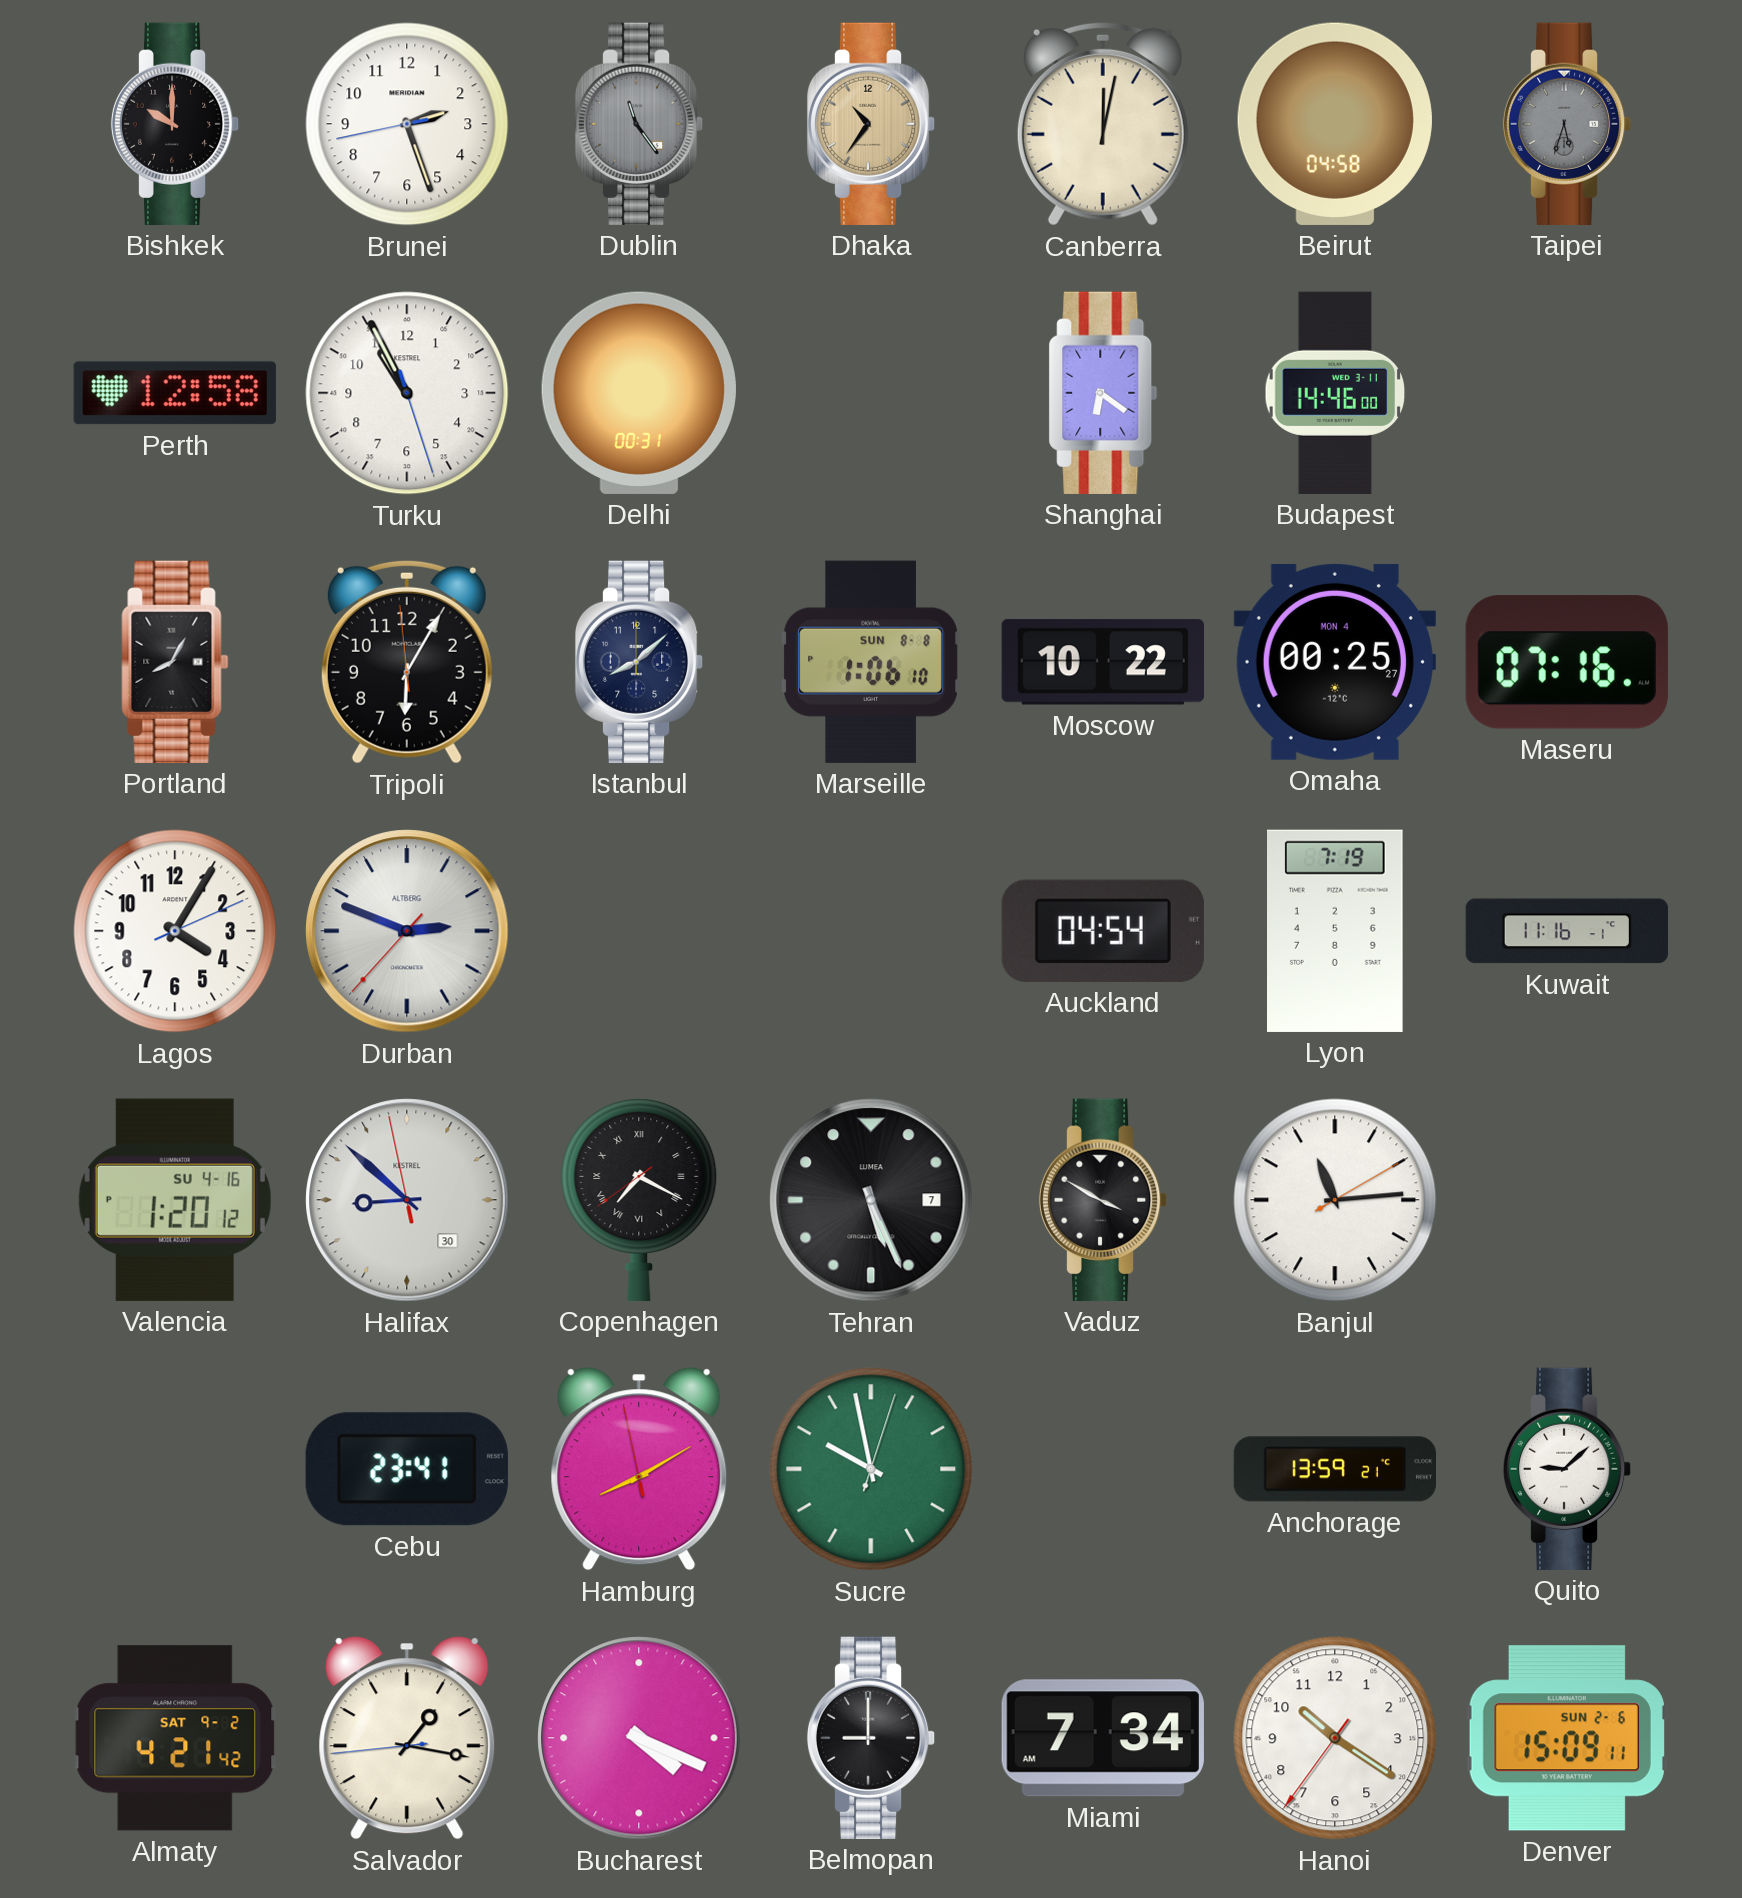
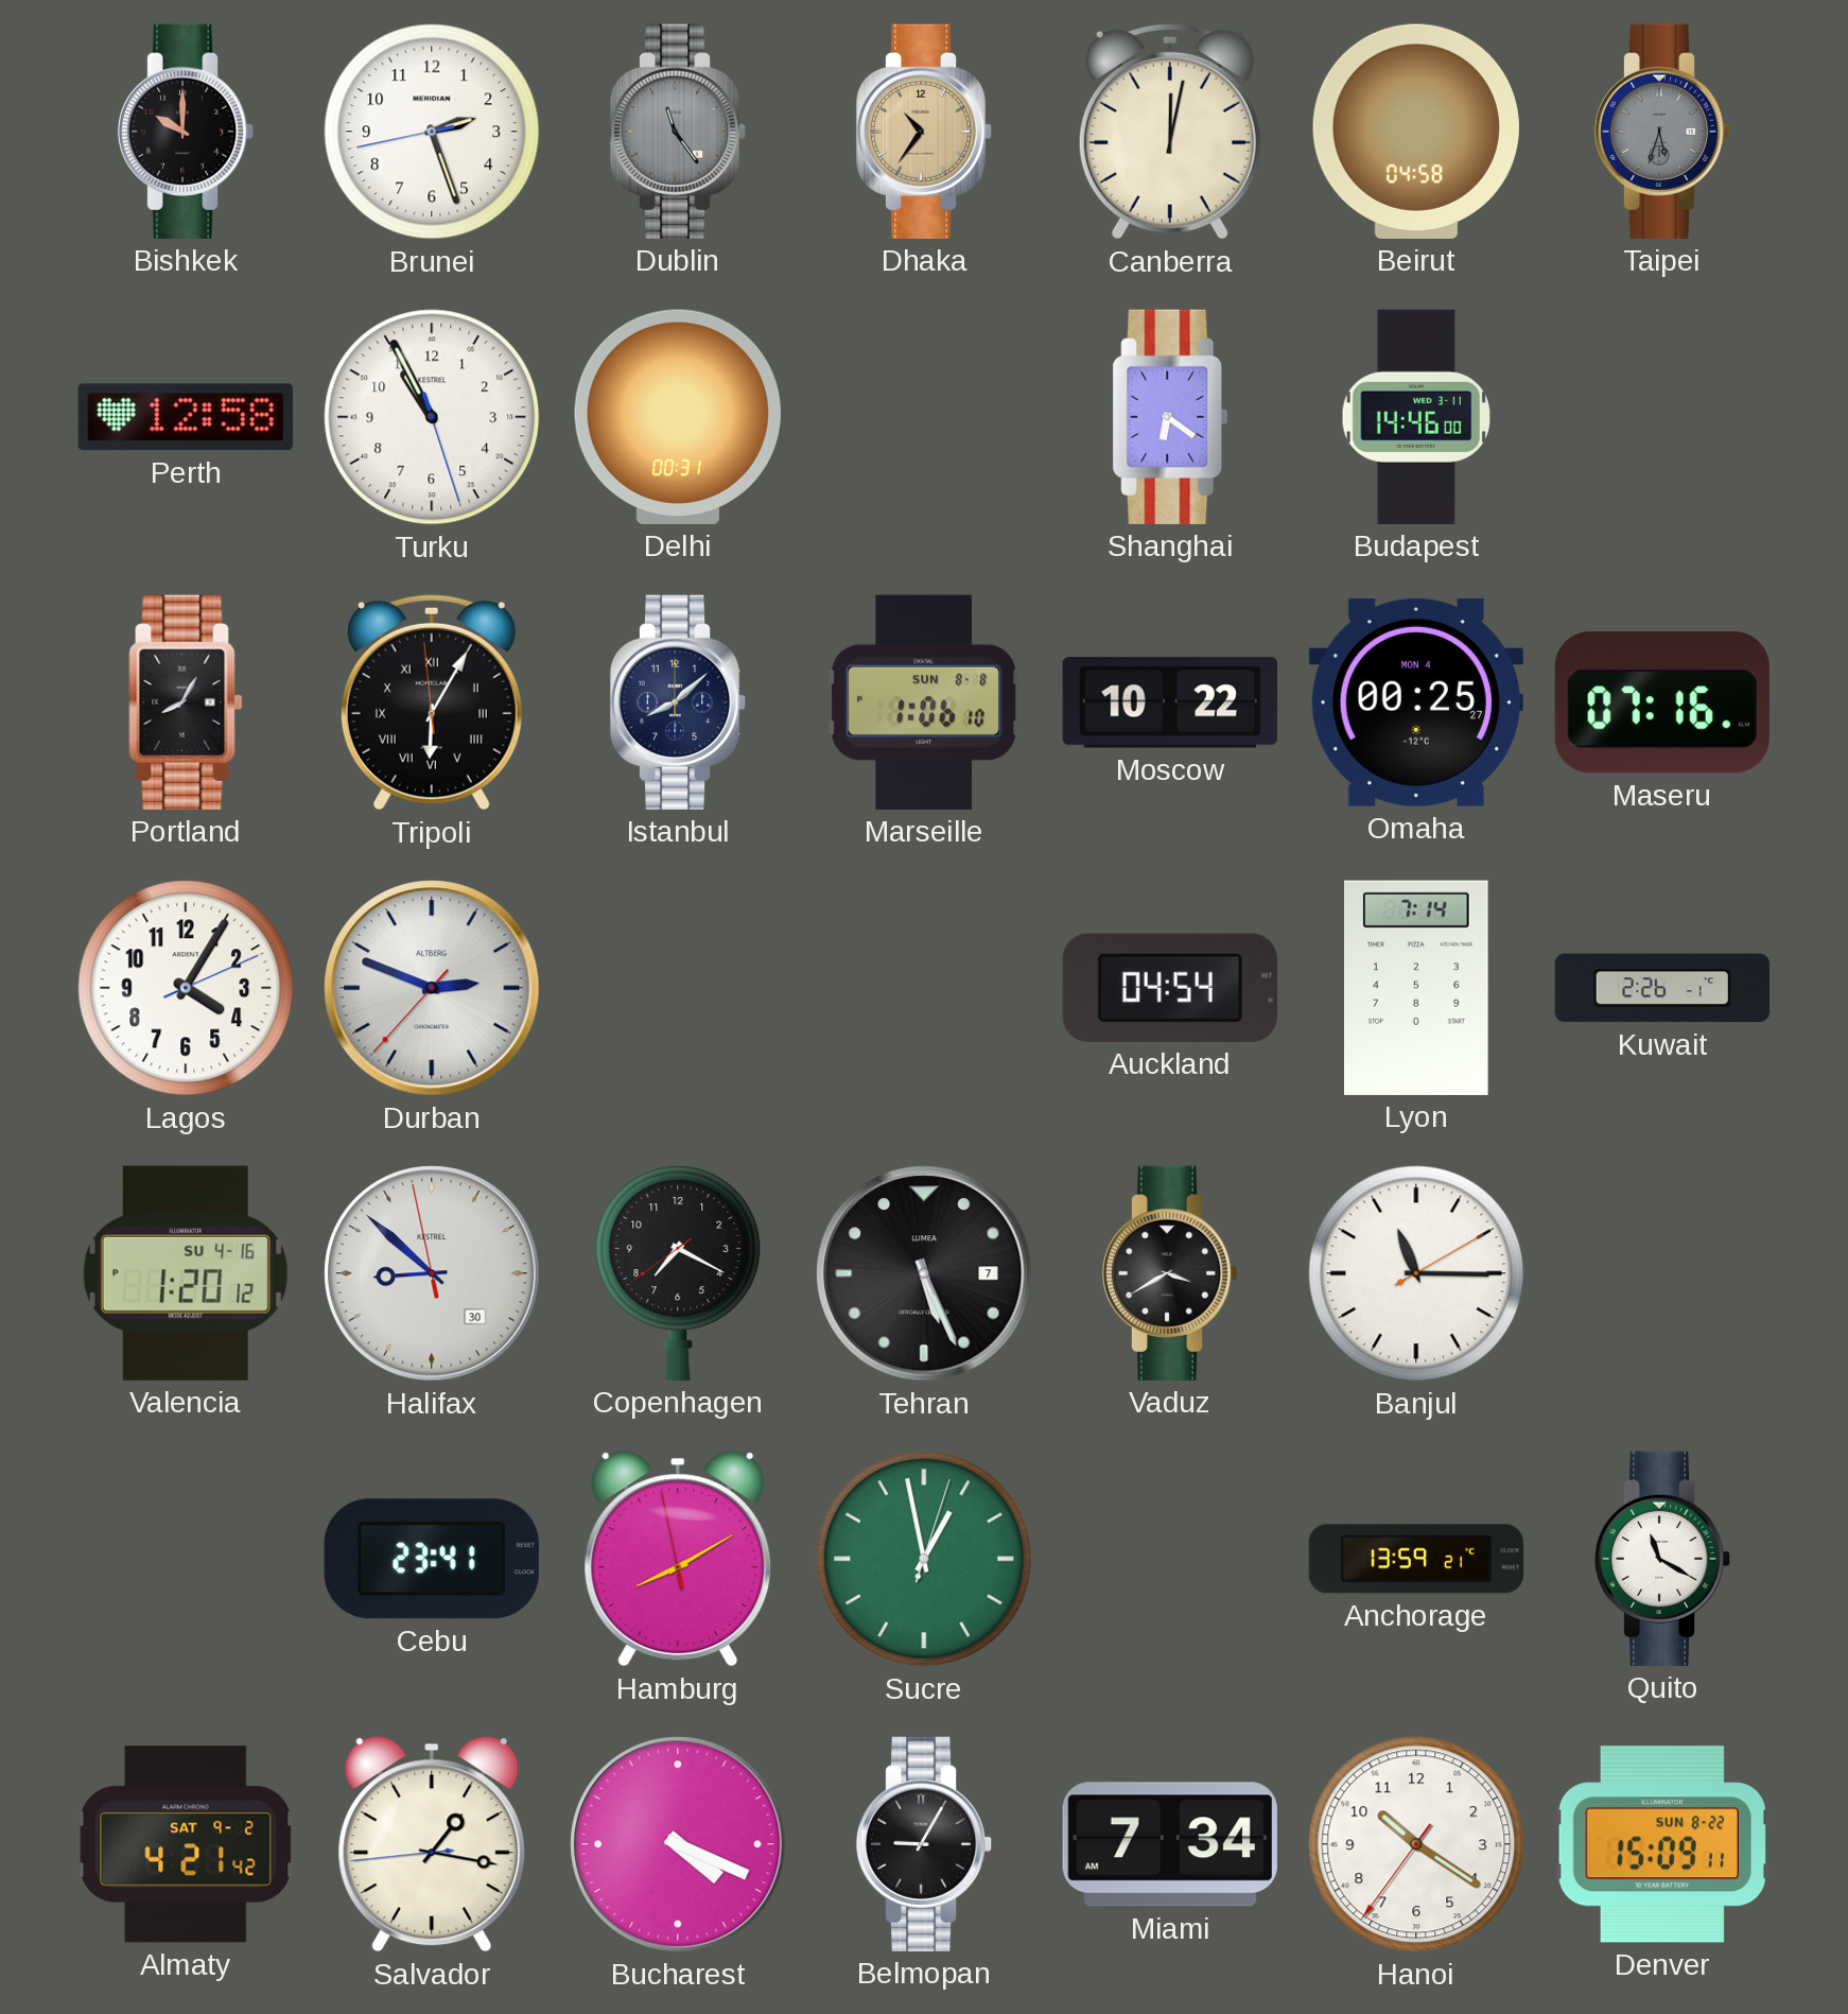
Tripoli numerals: Arabic -> Roman
Lyon: 7:19 -> 7:14
Kuwait: 11:16 -> 2:26
Copenhagen numerals: Roman -> Arabic
Vaduz: 3:50 -> 3:40
Banjul: 11:14 -> 11:15
Sucre: 9:58 -> 12:58
Quito: 9:08 -> 11:20
Belmopan: 9:00 -> 9:05
Denver date: SUN 2-6 -> SUN 8-22
